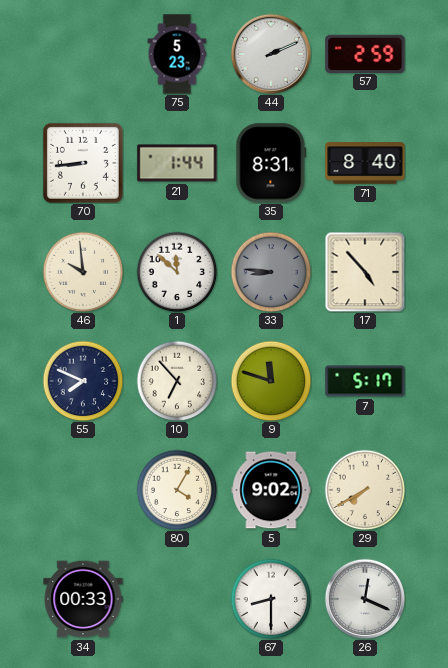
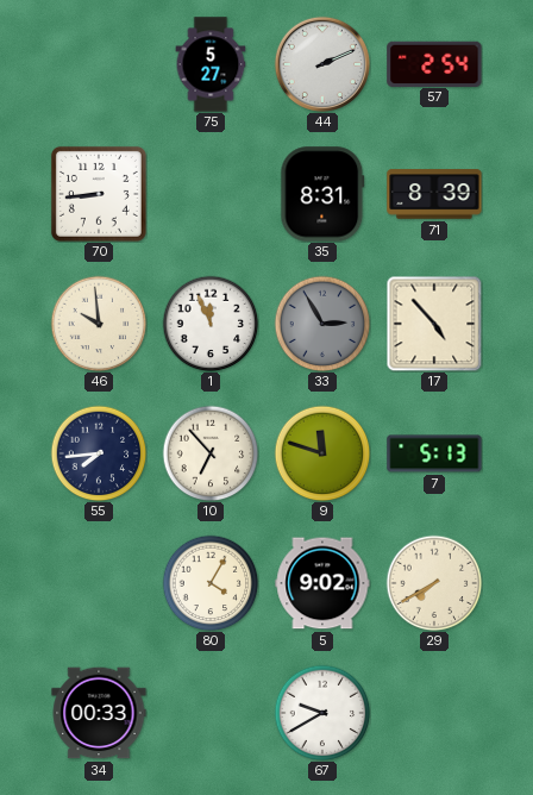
75: 5:23 -> 5:27
57: 2:59 -> 2:54
21: 1:44 -> none
71: 8:40 -> 8:39
1: 11:52 -> 11:56
33: 8:46 -> 2:55
55: 7:49 -> 7:44
7: 5:17 -> 5:13
67: 8:30 -> 9:40
26: 12:19 -> none
